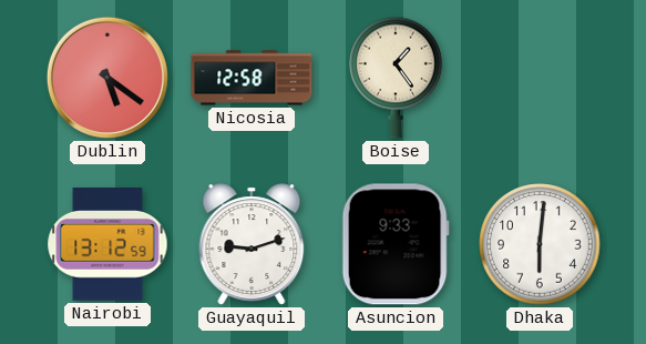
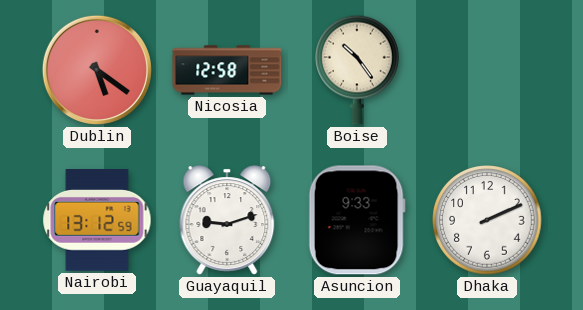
Boise: 1:24 -> 10:24
Dhaka: 6:01 -> 2:11
